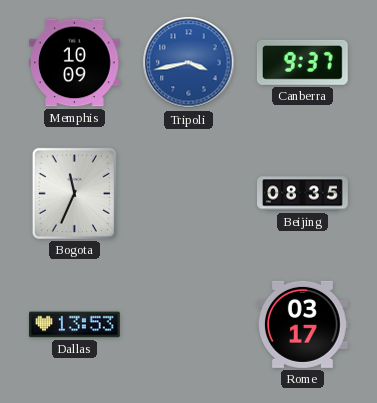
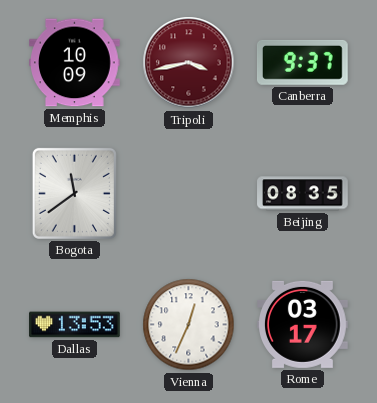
Tripoli dial: blue -> burgundy
Bogota: 11:34 -> 11:39
Vienna: none -> 12:34
